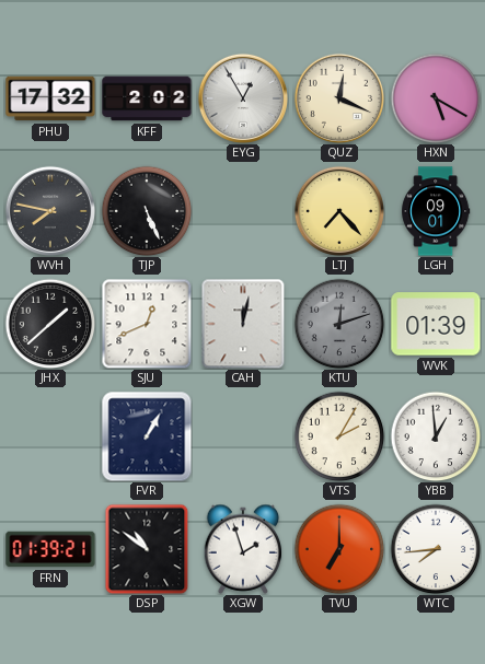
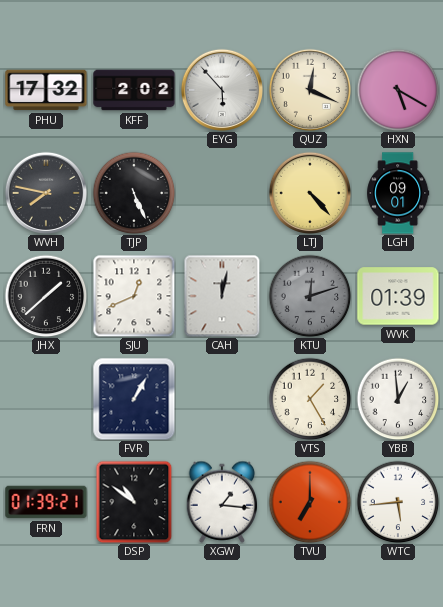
EYG: 12:55 -> 5:53
LTJ: 7:23 -> 4:23
VTS: 2:05 -> 1:25
XGW: 1:57 -> 1:16
WTC: 7:44 -> 5:44
